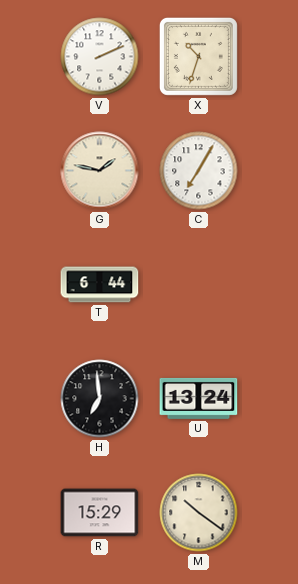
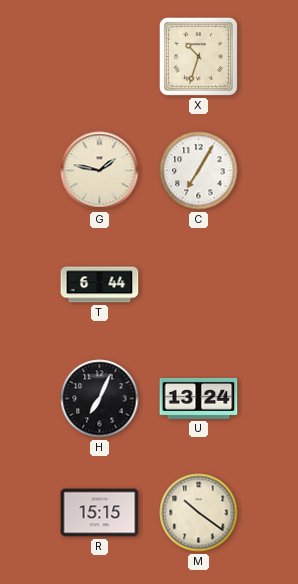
V: 2:11 -> none
H: 6:59 -> 7:04
R: 15:29 -> 15:15
